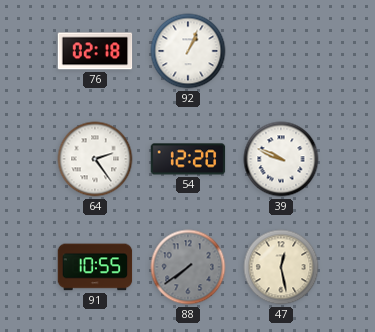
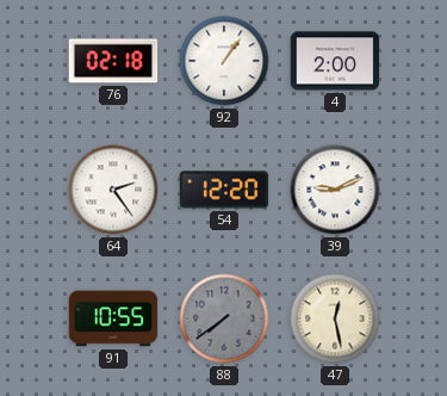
92: 1:04 -> 1:06
4: none -> 2:00
39: 9:49 -> 9:11
